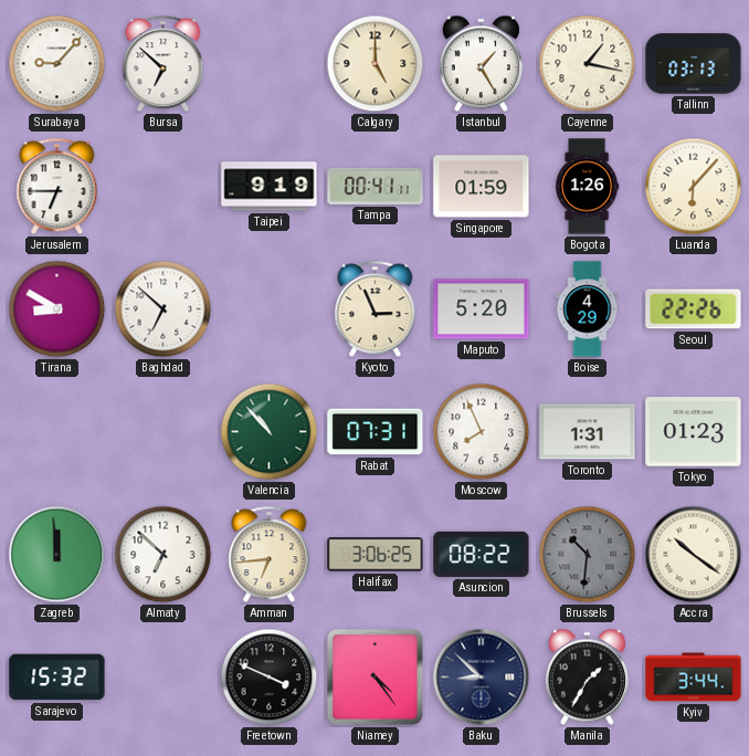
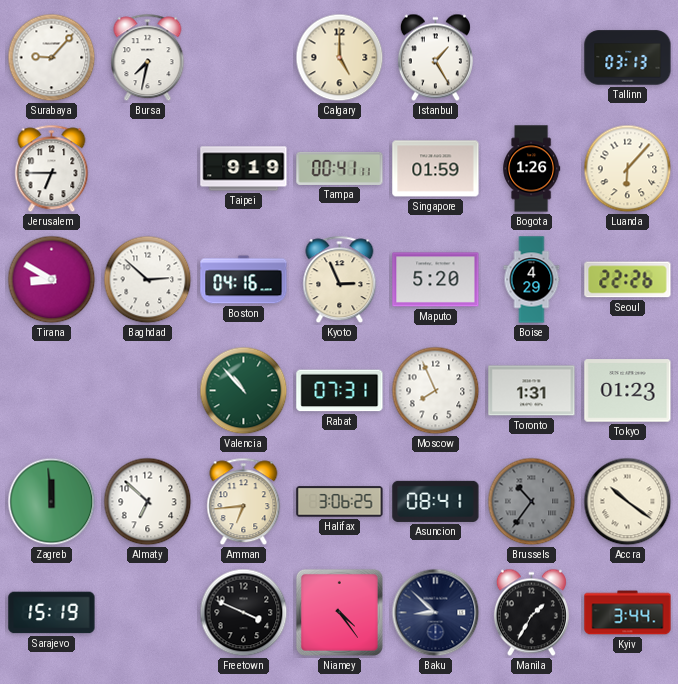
Bursa: 6:52 -> 7:32
Cayenne: 1:17 -> none
Baghdad: 6:52 -> 2:52
Boston: none -> 04:16
Asuncion: 08:22 -> 08:41
Brussels: 10:31 -> 10:36
Sarajevo: 15:32 -> 15:19
